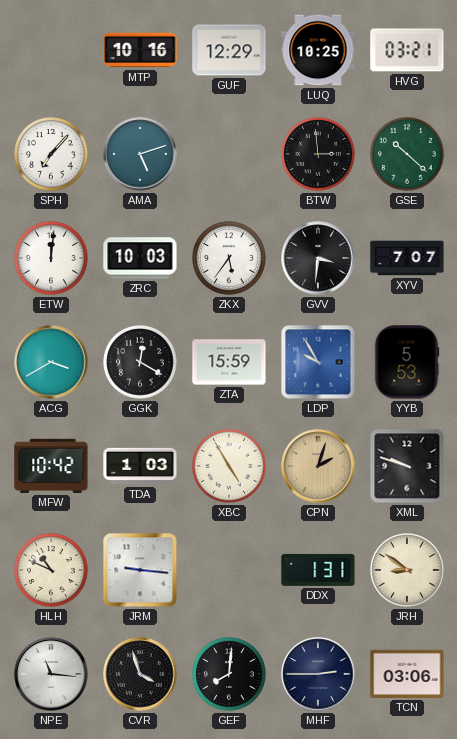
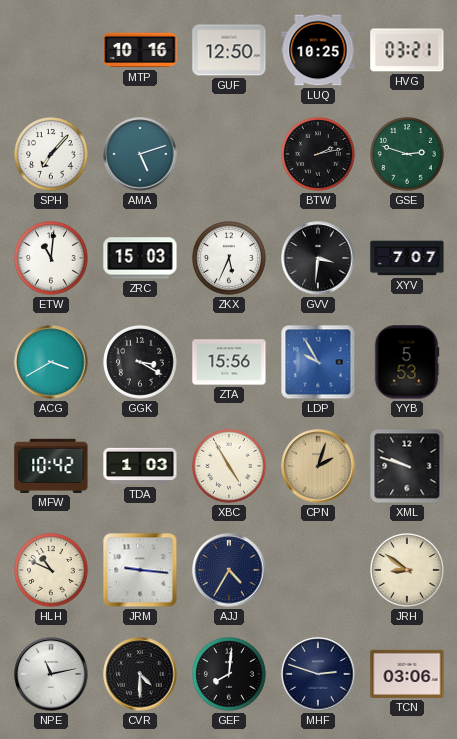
GUF: 12:29 -> 12:50
BTW: 2:59 -> 2:13
GSE: 10:22 -> 2:48
ETW: 12:01 -> 11:01
ZRC: 10:03 -> 15:03
ZKX: 5:36 -> 5:34
GGK: 12:20 -> 3:20
ZTA: 15:59 -> 15:56
AJJ: none -> 4:35
DDX: 1:31 -> none
NPE: 11:16 -> 11:13
CVR: 3:57 -> 4:30
MHF: 2:45 -> 2:48
